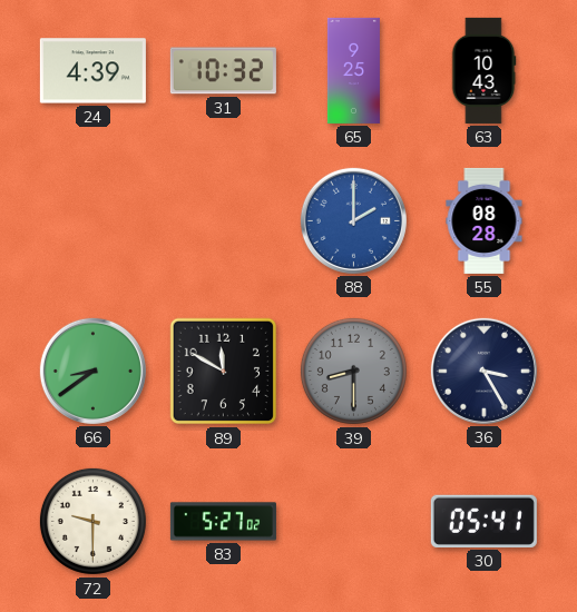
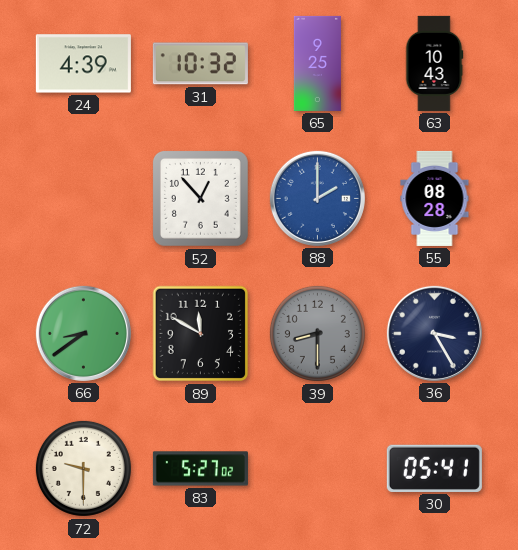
52: none -> 12:53
